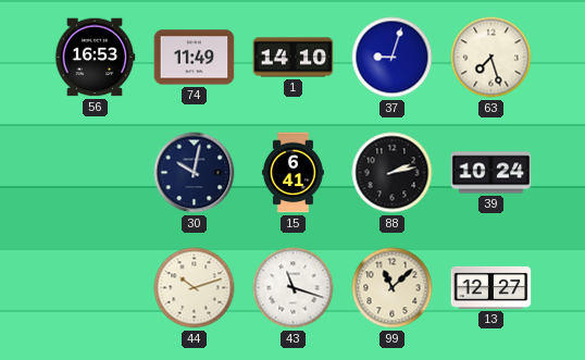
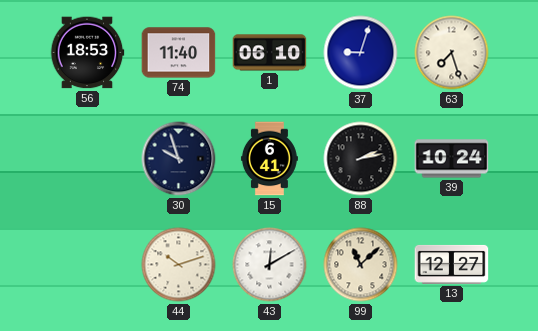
56: 16:53 -> 18:53
74: 11:49 -> 11:40
1: 14:10 -> 06:10
30: 10:02 -> 9:57
43: 11:18 -> 12:10
